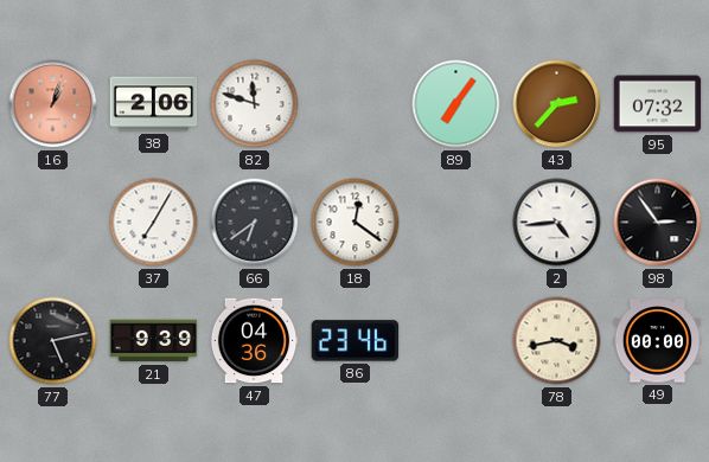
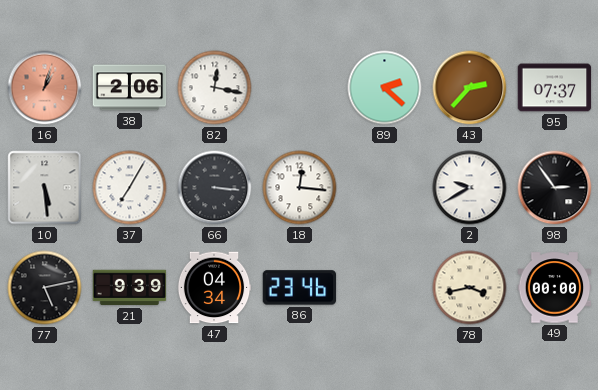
82: 11:48 -> 12:17
89: 7:06 -> 2:22
95: 07:32 -> 07:37
10: none -> 5:29
66: 6:39 -> 3:16
18: 12:21 -> 12:16
2: 4:44 -> 9:40
47: 04:36 -> 04:34
